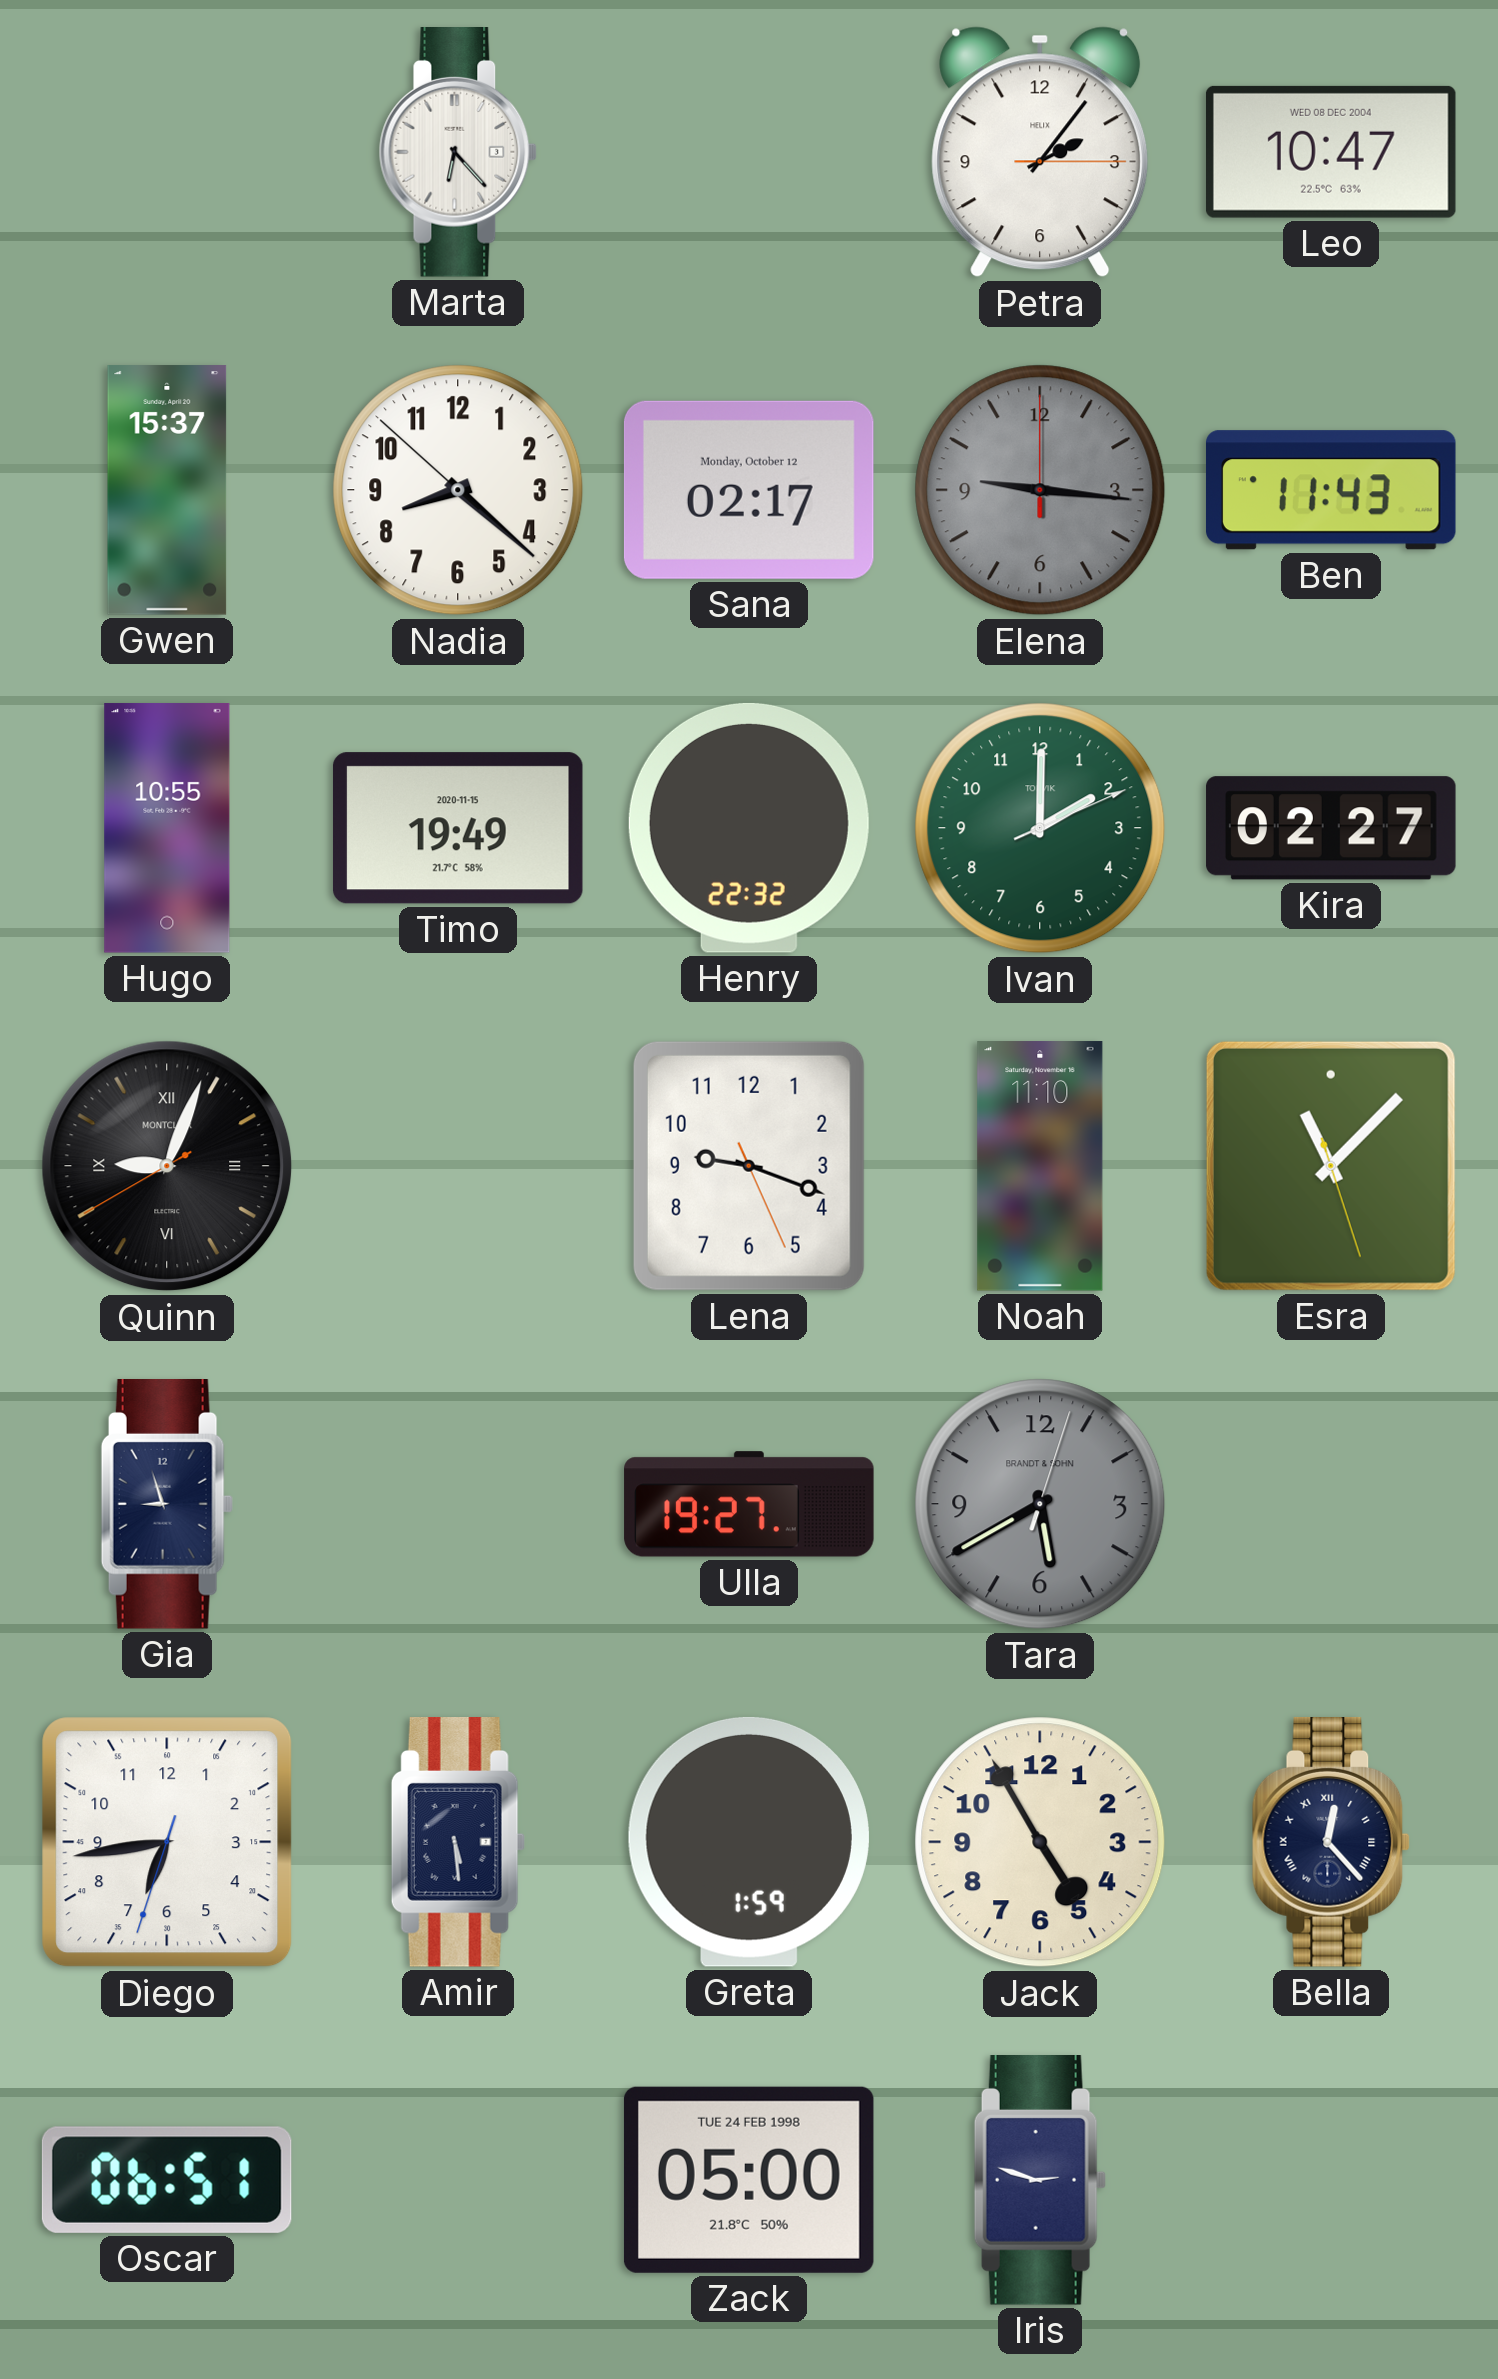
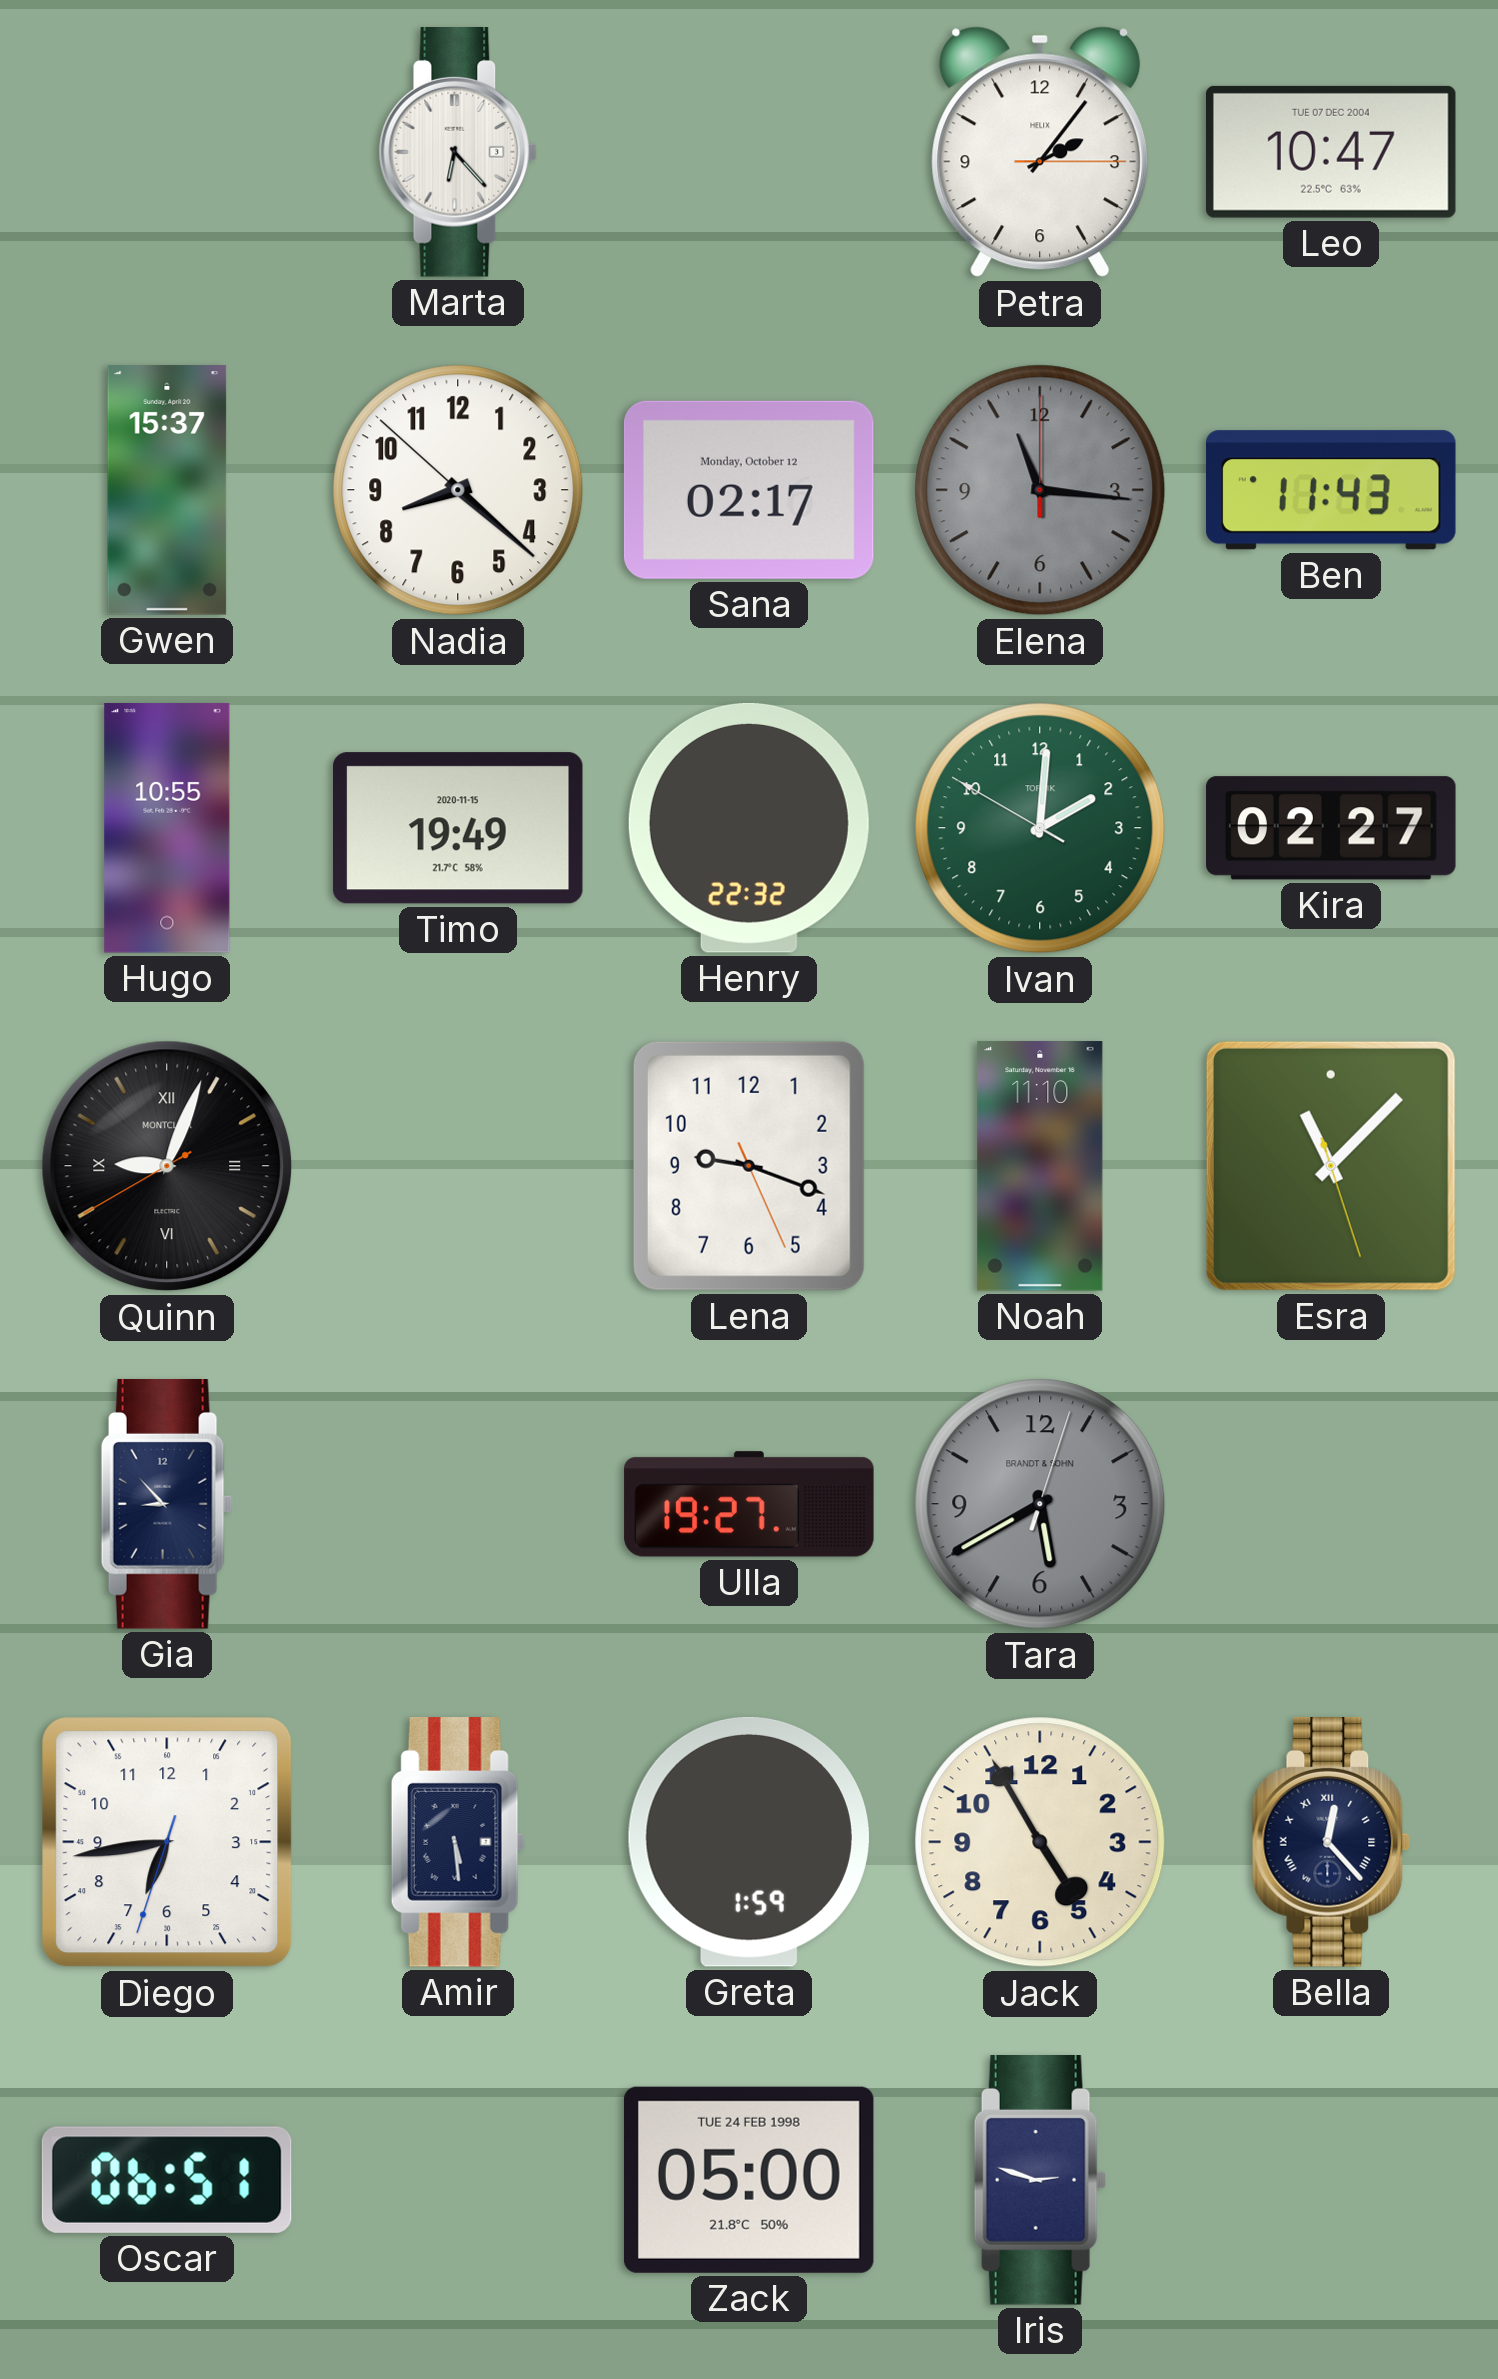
Leo date: WED 08 DEC 2004 -> TUE 07 DEC 2004
Elena: 9:16 -> 11:16
Ivan: 2:00:11 -> 2:00:50
Gia: 8:57 -> 8:53
